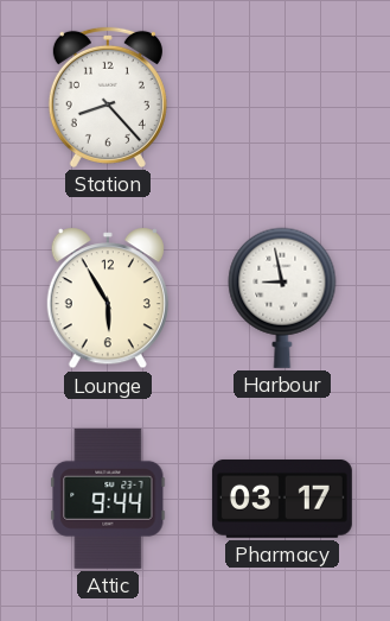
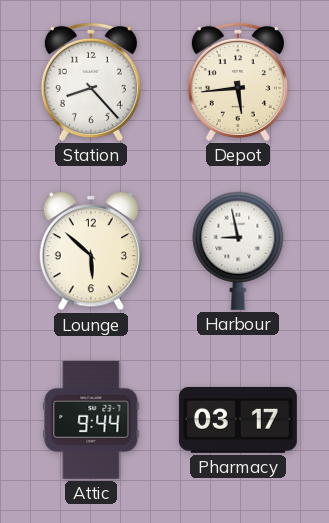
Depot: none -> 5:44
Lounge: 5:55 -> 5:52
